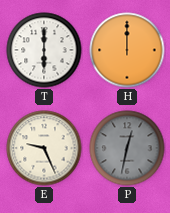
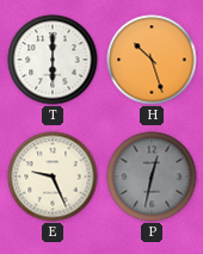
H: 12:00 -> 10:27
